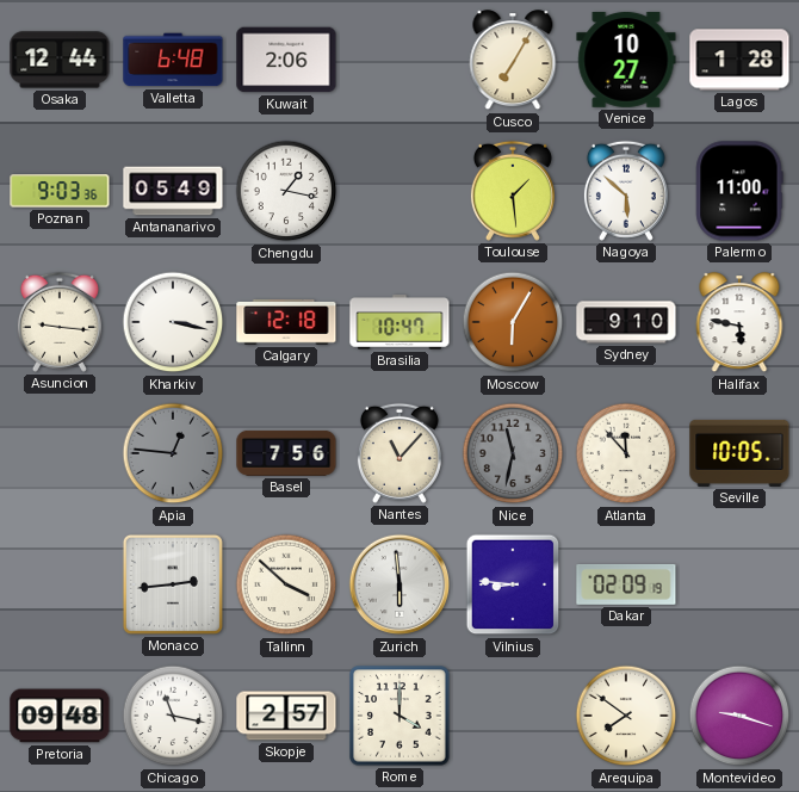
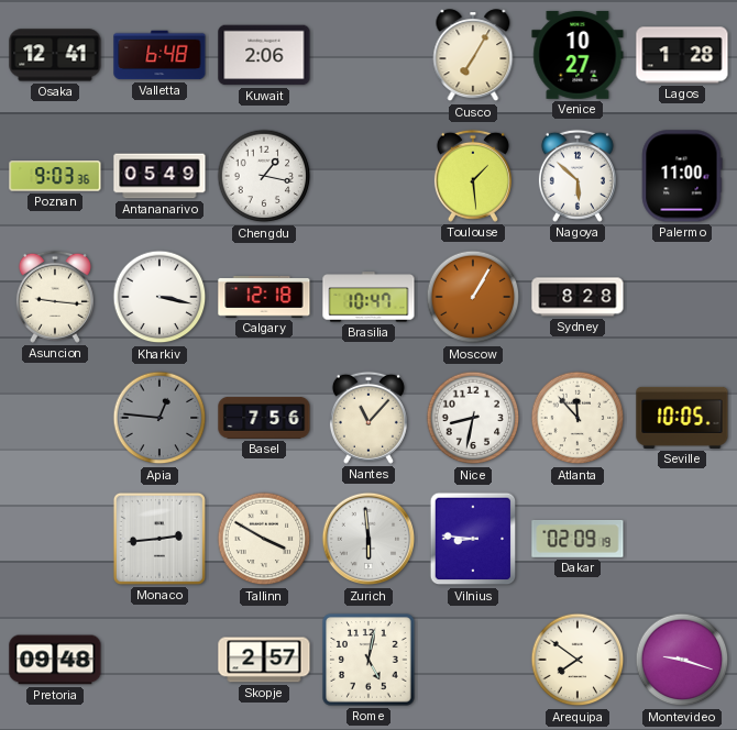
Osaka: 12:44 -> 12:41
Moscow: 6:05 -> 1:05
Sydney: 9:10 -> 8:28
Halifax: 5:47 -> none
Nice: 11:32 -> 8:32
Nice dial: grey -> white
Tallinn: 3:52 -> 3:50
Chicago: 11:17 -> none
Rome: 4:00 -> 5:02
